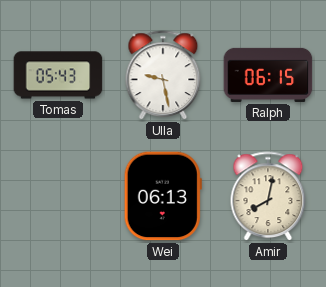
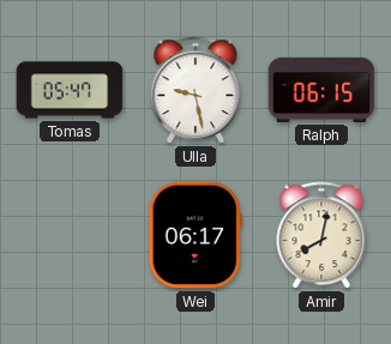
Tomas: 05:43 -> 05:47
Wei: 06:13 -> 06:17
